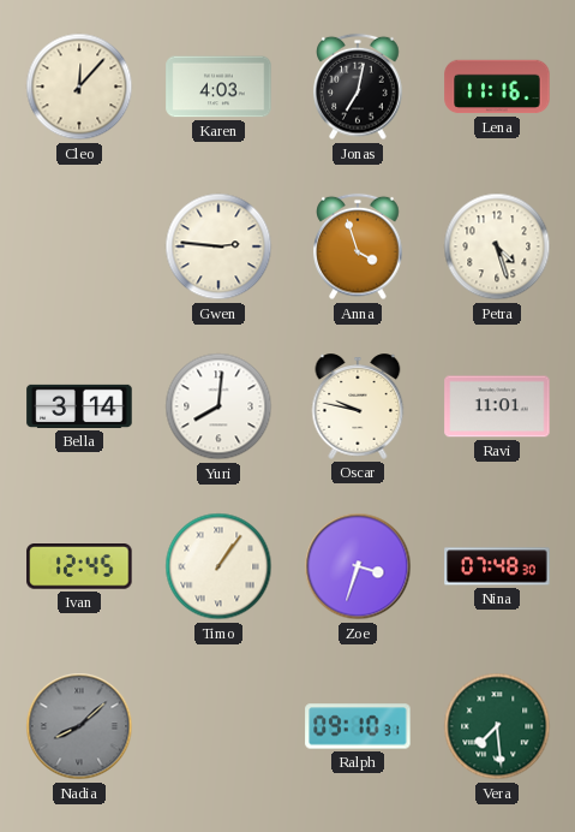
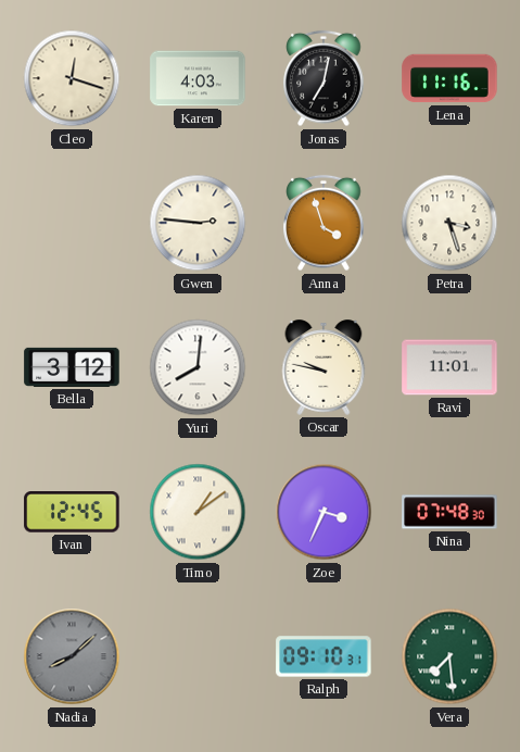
Cleo: 12:07 -> 12:18
Petra: 4:27 -> 3:27
Bella: 3:14 -> 3:12
Timo: 1:06 -> 1:09
Zoe: 3:33 -> 3:34
